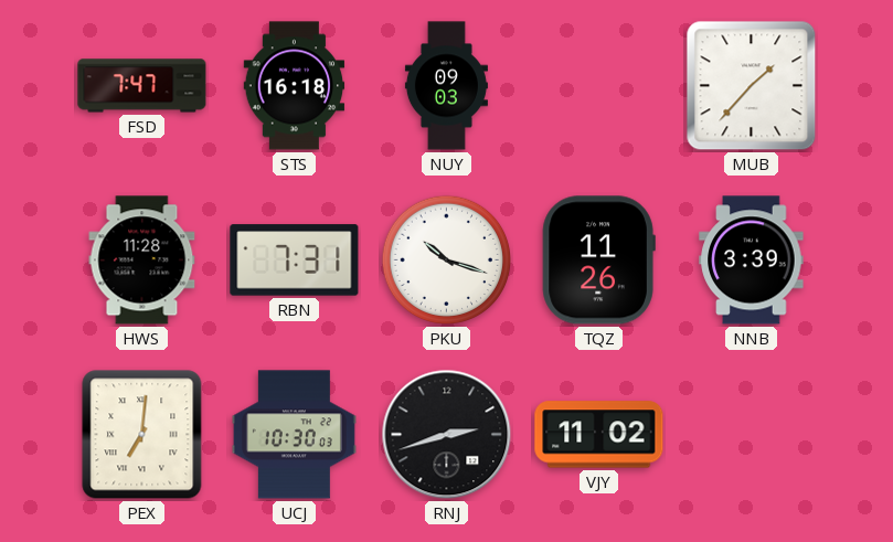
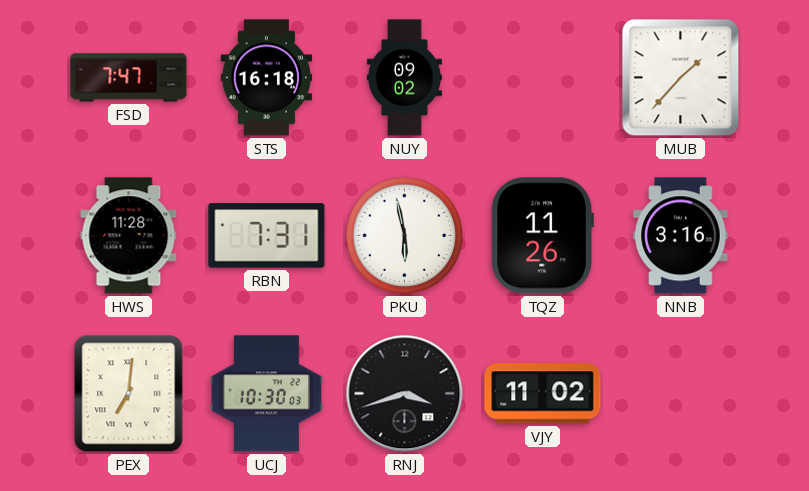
NUY: 09:03 -> 09:02
PKU: 10:18 -> 5:58
NNB: 3:39 -> 3:16
RNJ: 2:42 -> 3:42
